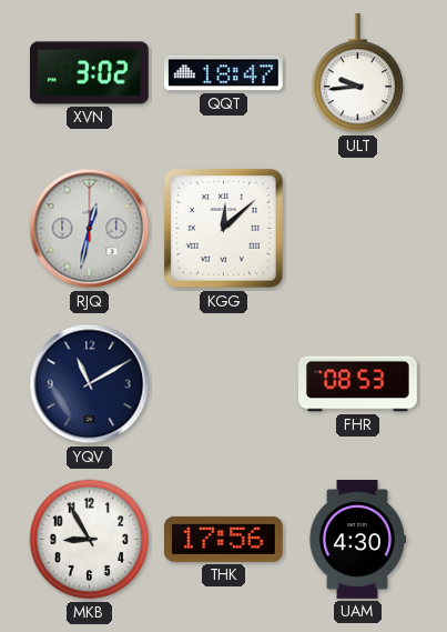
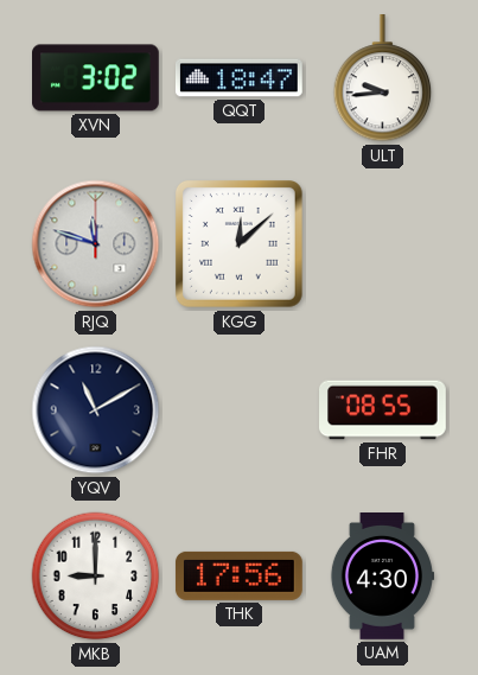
RJQ: 12:32 -> 11:48
FHR: 08:53 -> 08:55
MKB: 8:55 -> 9:00
